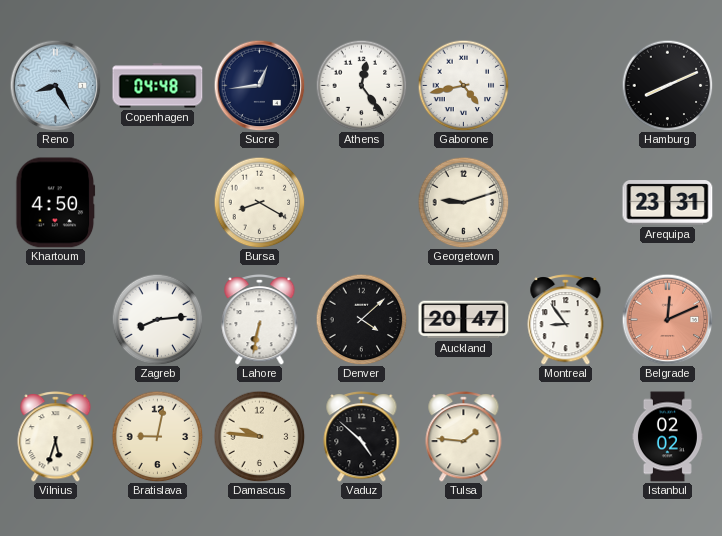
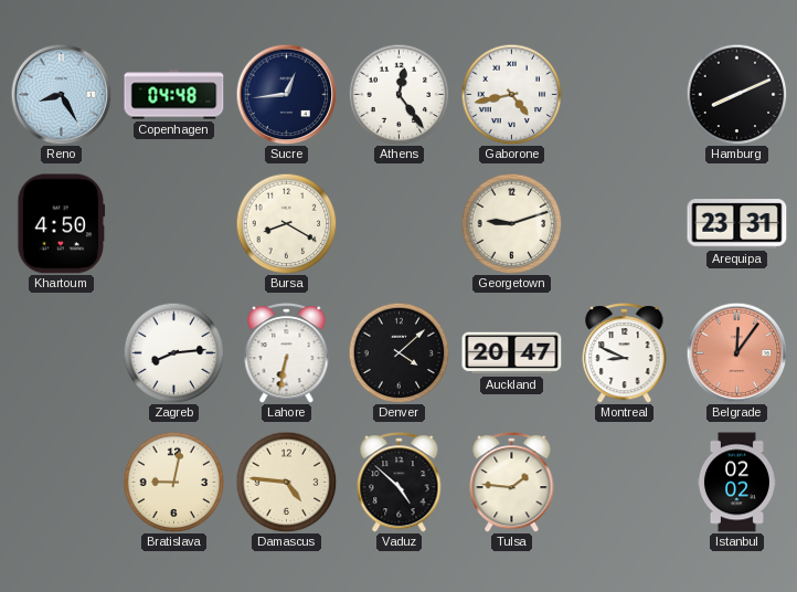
Montreal: 8:54 -> 8:49
Belgrade: 12:11 -> 12:06
Vilnius: 5:33 -> none
Damascus: 9:46 -> 4:46
